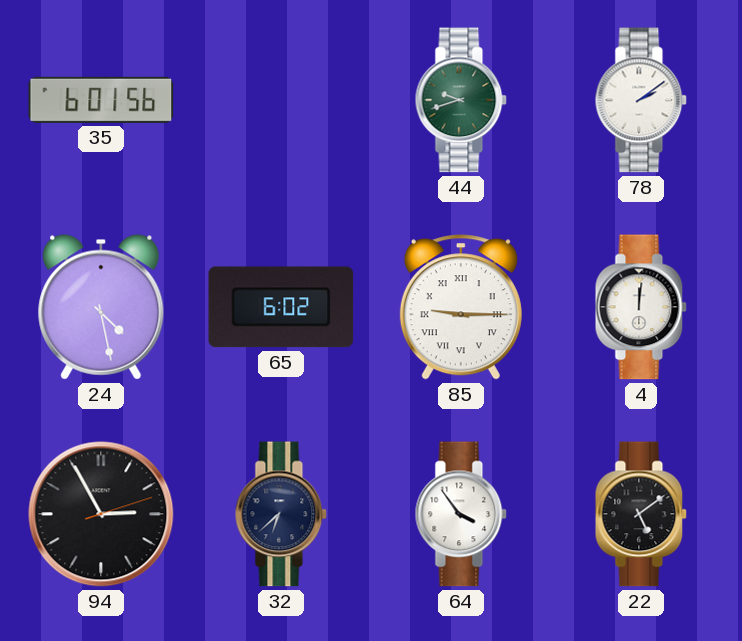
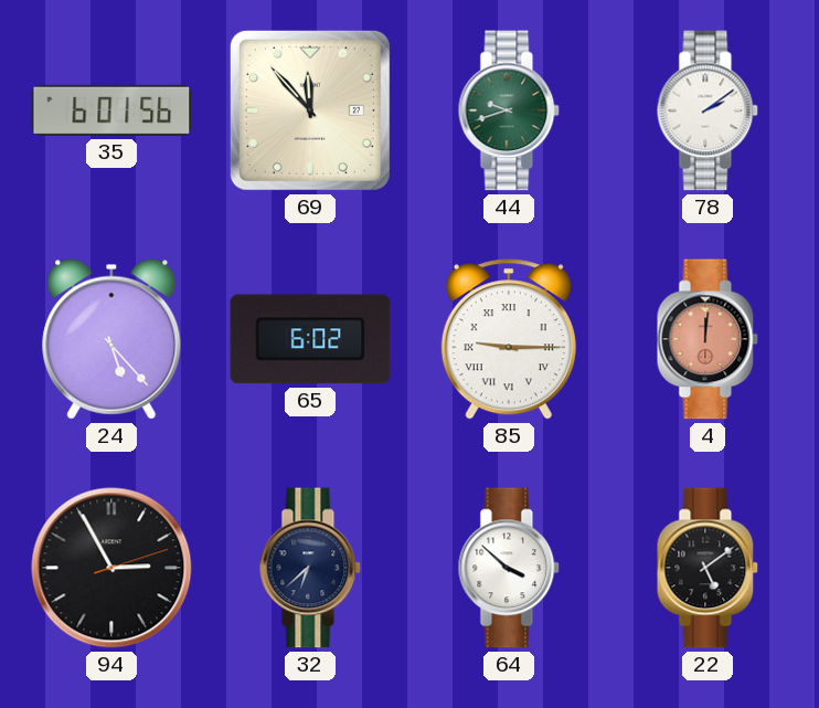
69: none -> 11:53
24: 4:28 -> 5:23
4 dial: white -> salmon
64: 3:54 -> 3:52
